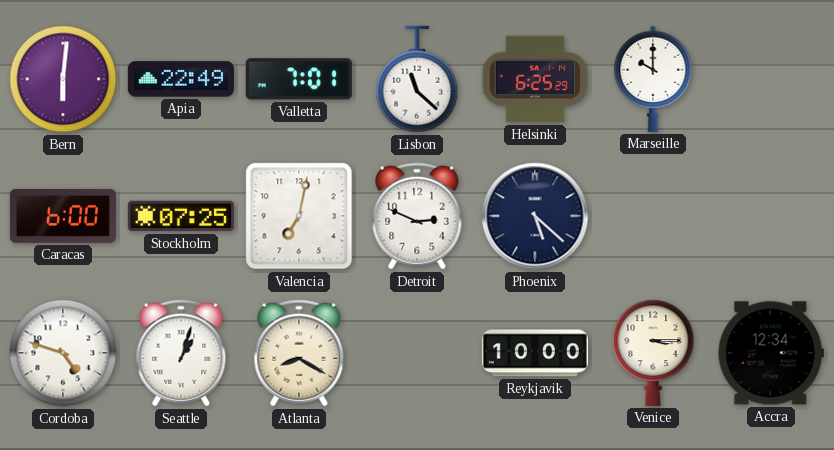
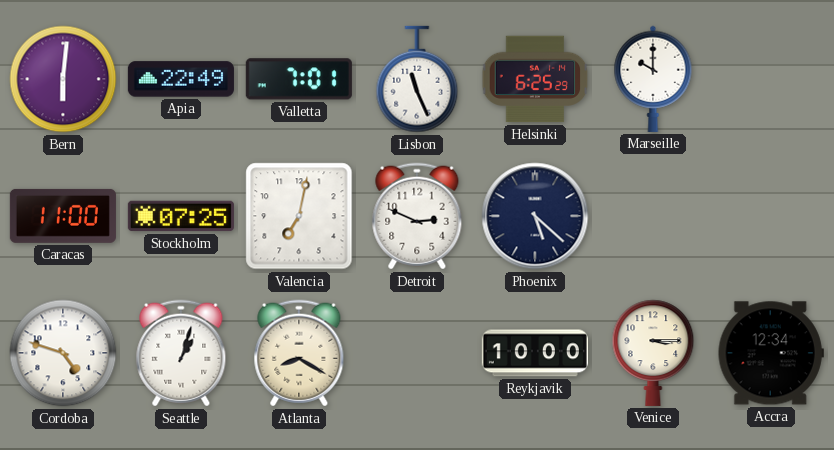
Lisbon: 11:22 -> 11:26
Caracas: 6:00 -> 11:00
